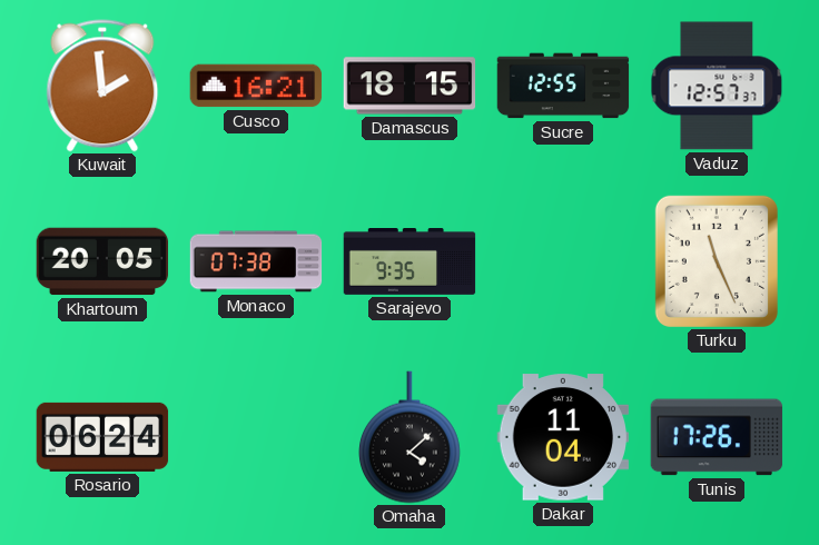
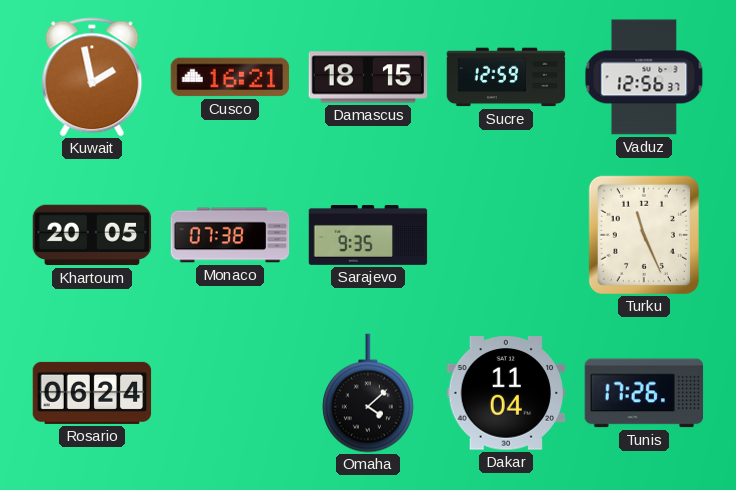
Kuwait: 1:59 -> 1:58
Sucre: 12:55 -> 12:59
Vaduz: 12:57 -> 12:56
